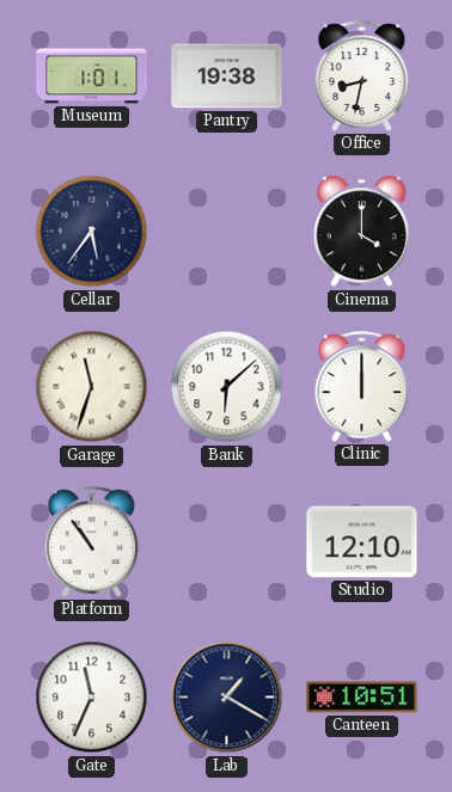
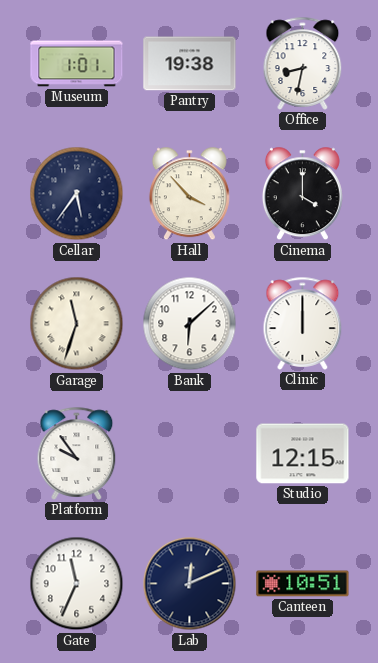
Hall: none -> 3:53
Platform: 10:54 -> 9:54
Studio: 12:10 -> 12:15
Lab: 1:20 -> 12:11
